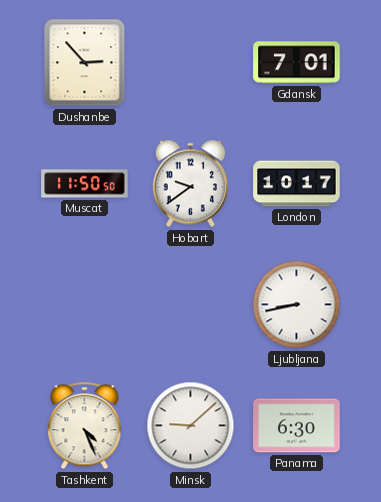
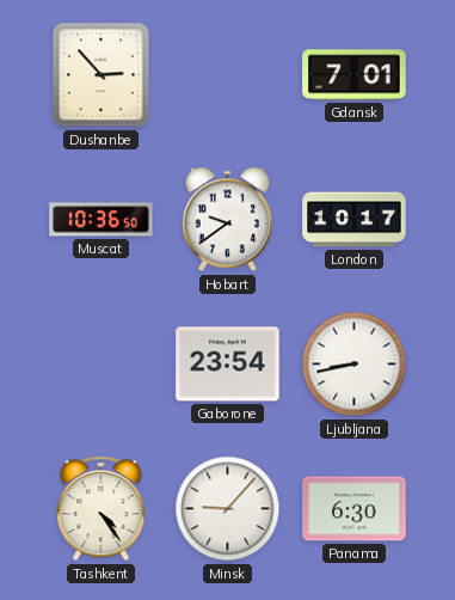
Muscat: 11:50 -> 10:36
Gaborone: none -> 23:54
Tashkent: 4:26 -> 4:24
Minsk: 9:08 -> 9:07
